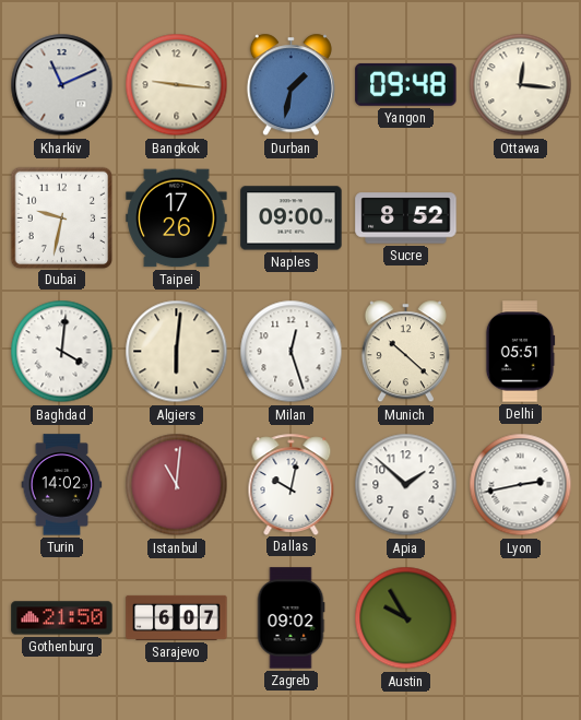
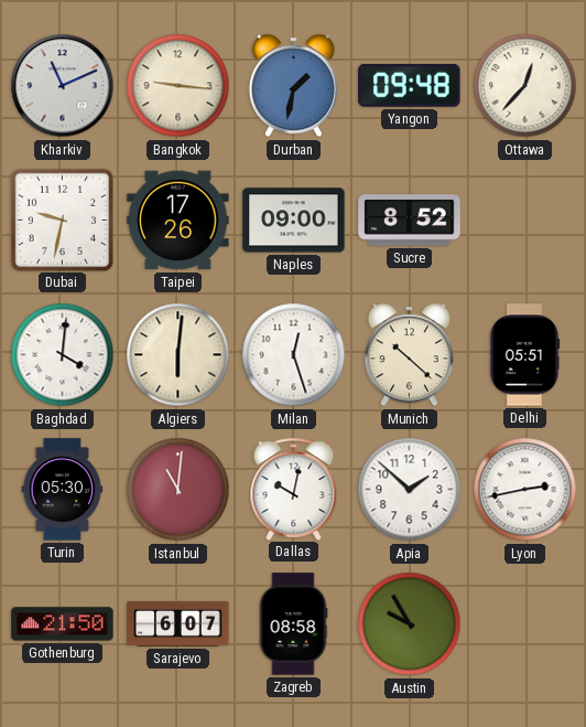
Ottawa: 12:16 -> 12:37
Turin: 14:02 -> 05:30
Zagreb: 09:02 -> 08:58
